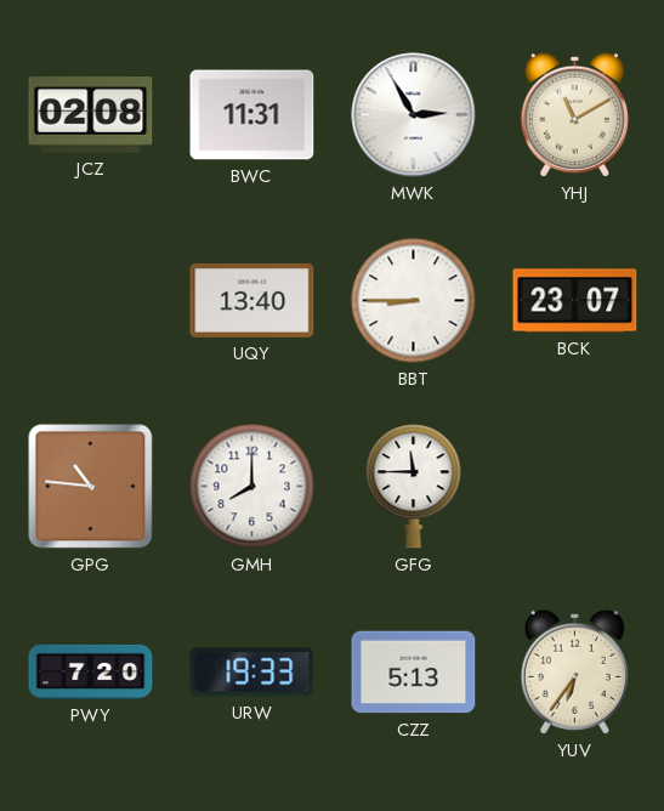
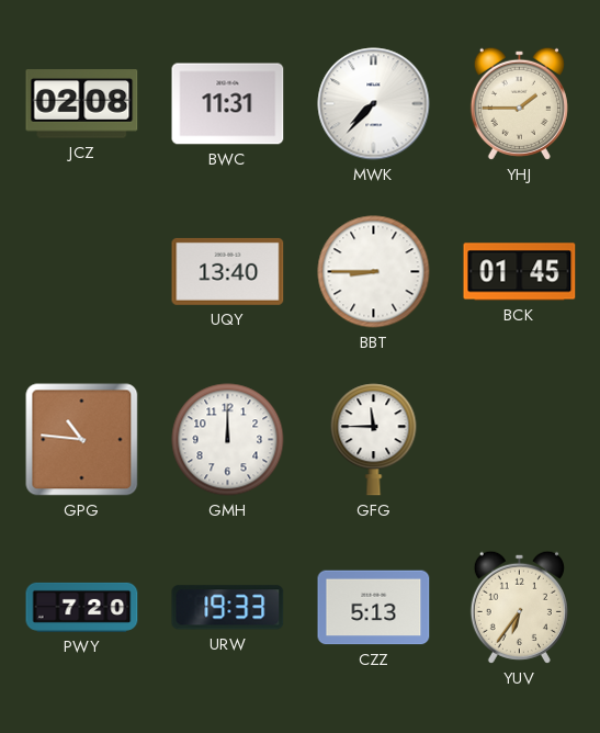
MWK: 2:55 -> 7:37
YHJ: 11:10 -> 1:45
BCK: 23:07 -> 01:45
GMH: 8:00 -> 12:00
